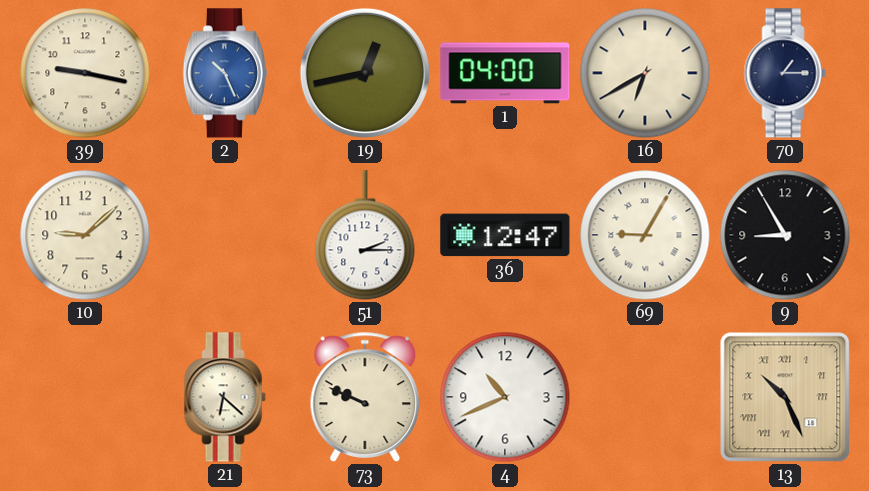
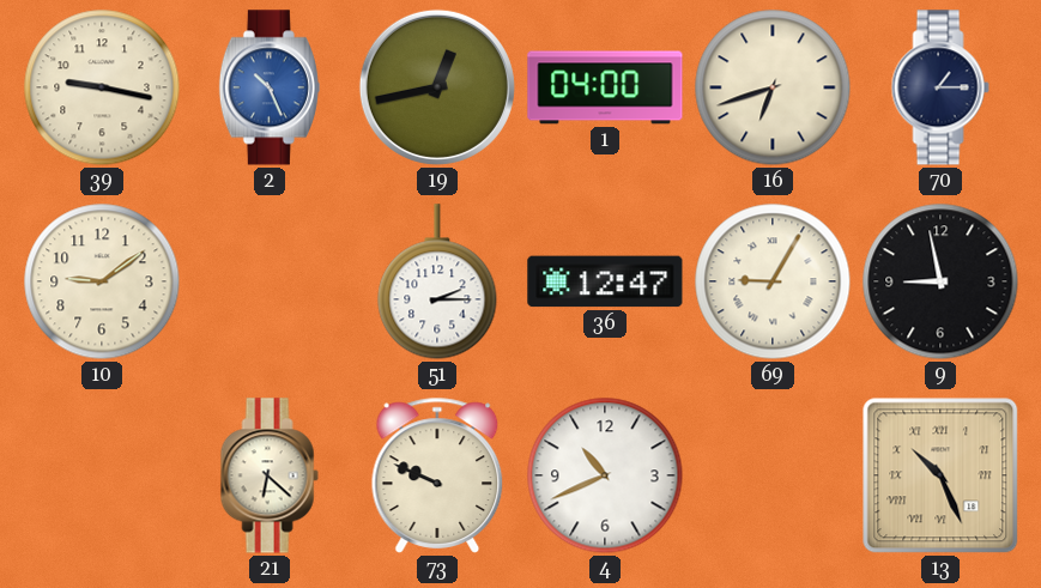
16: 6:40 -> 6:42
10: 9:08 -> 9:09
9: 8:55 -> 8:58
